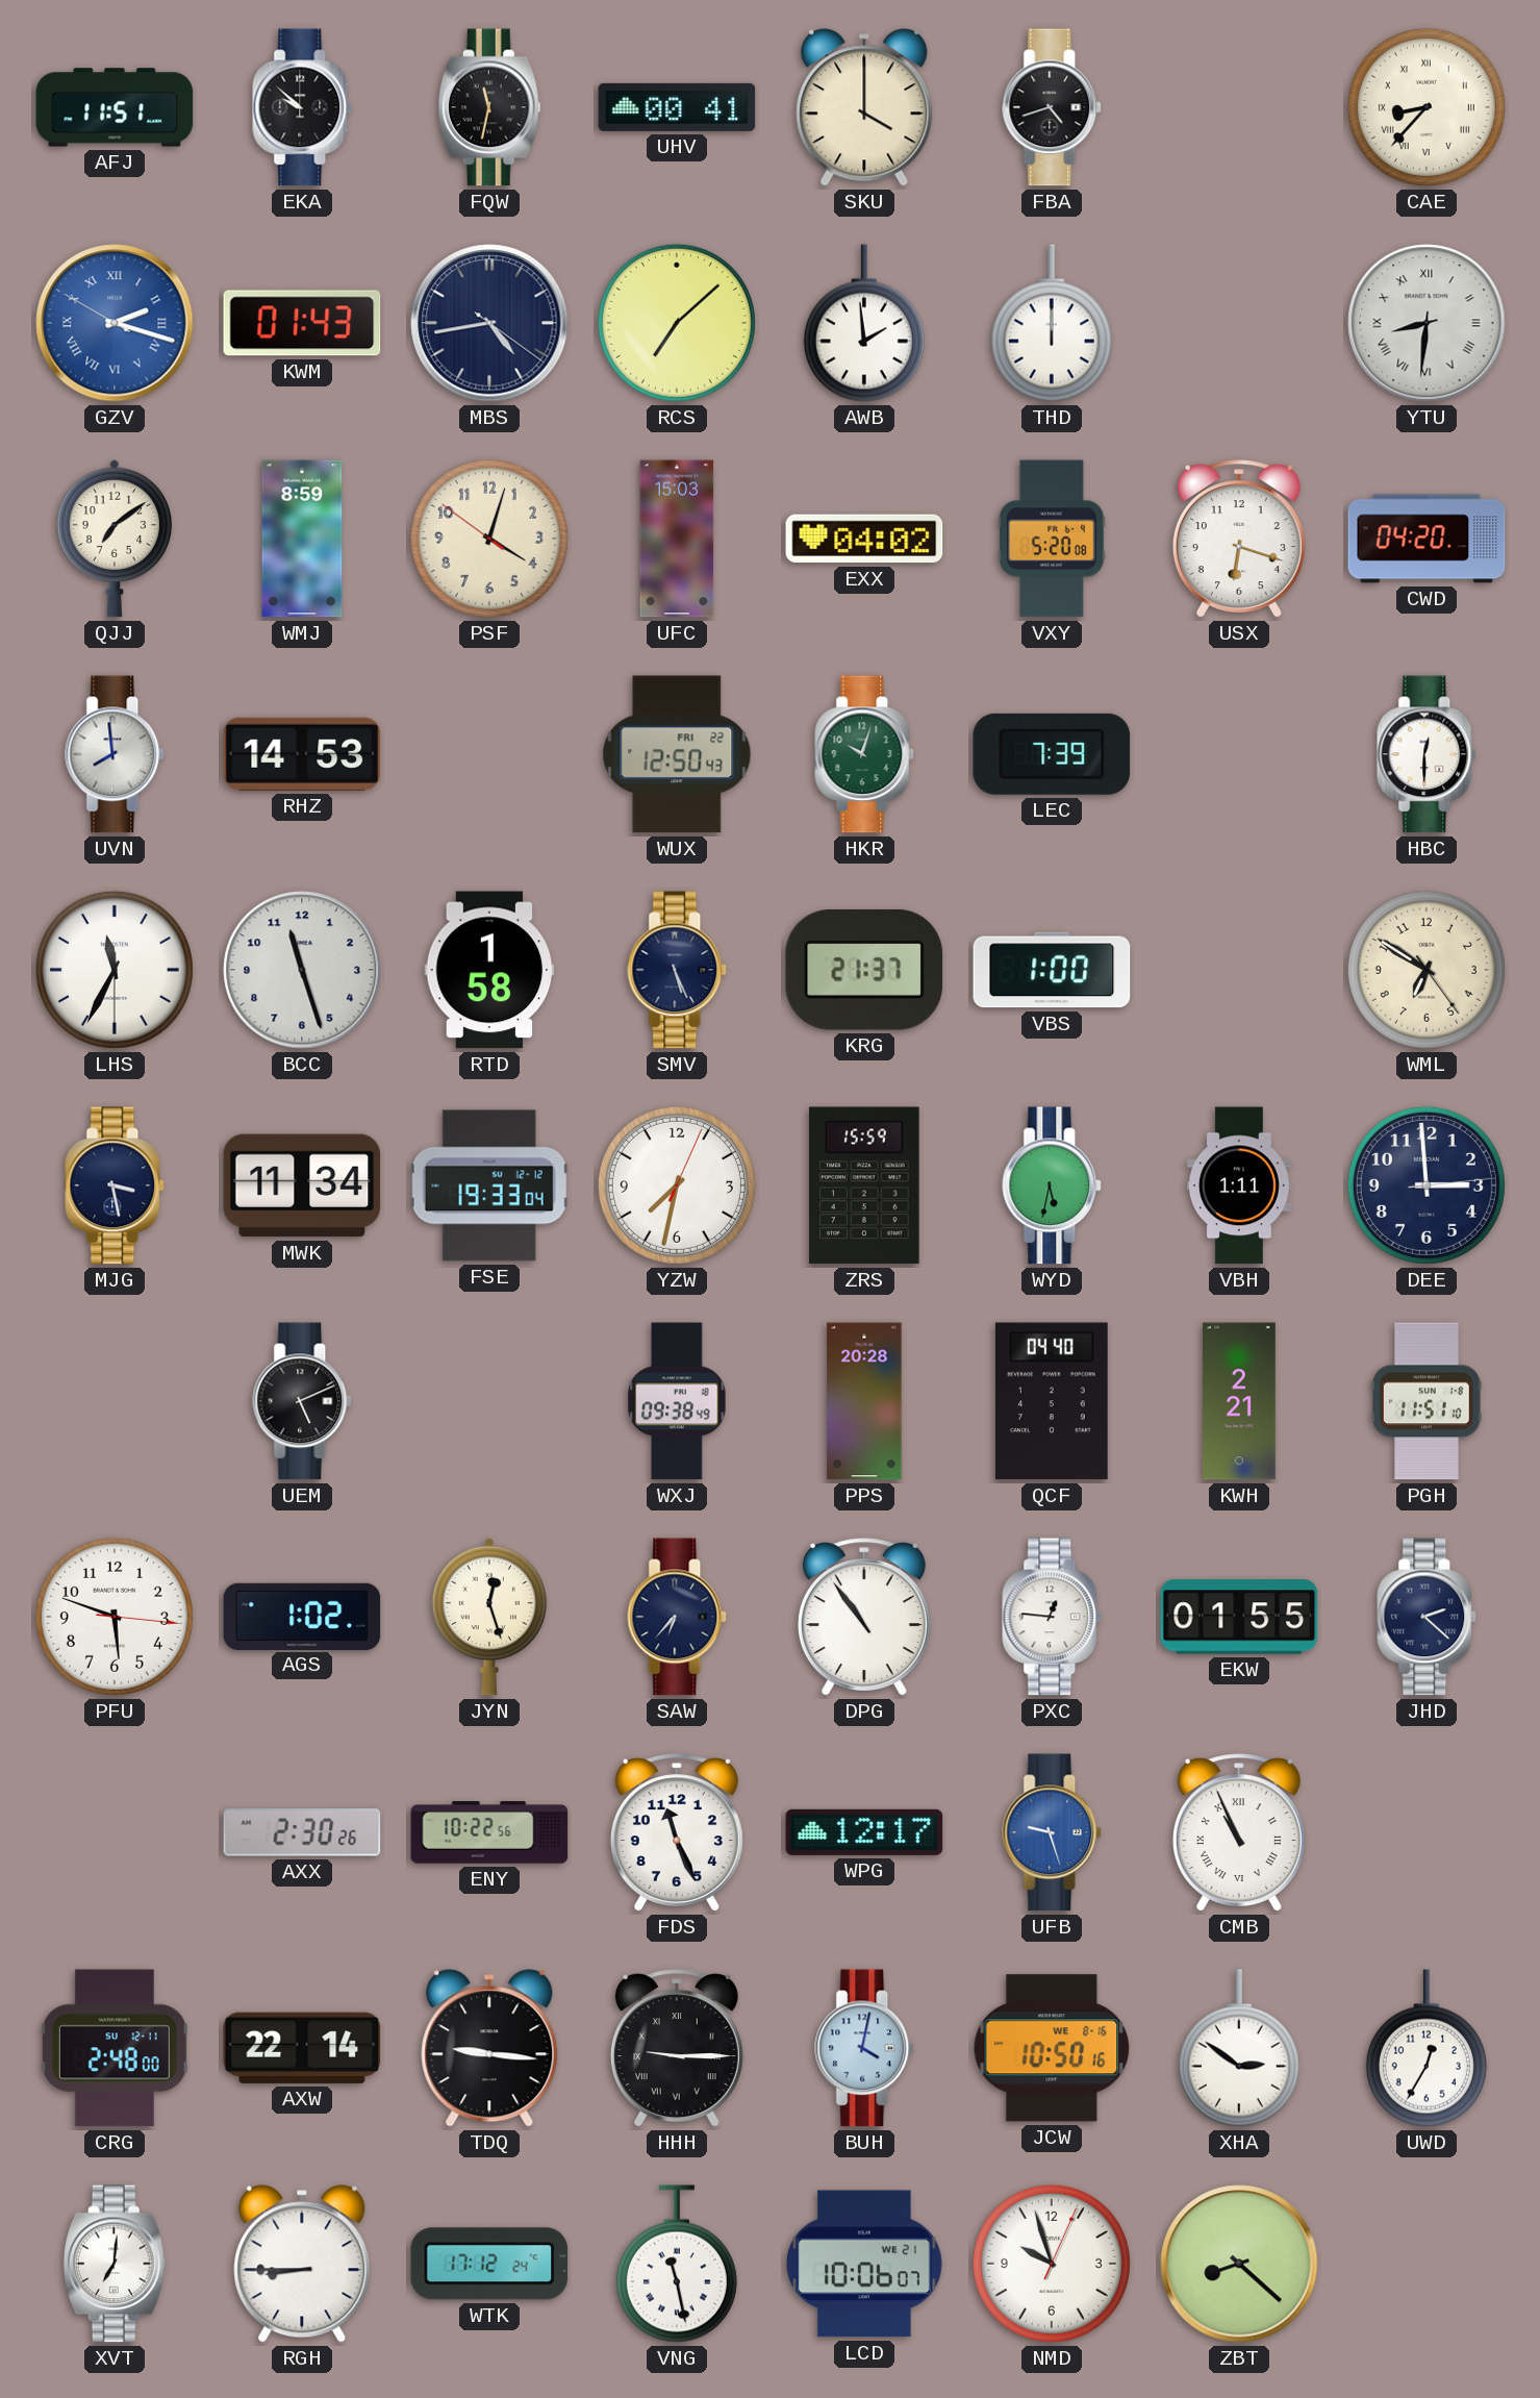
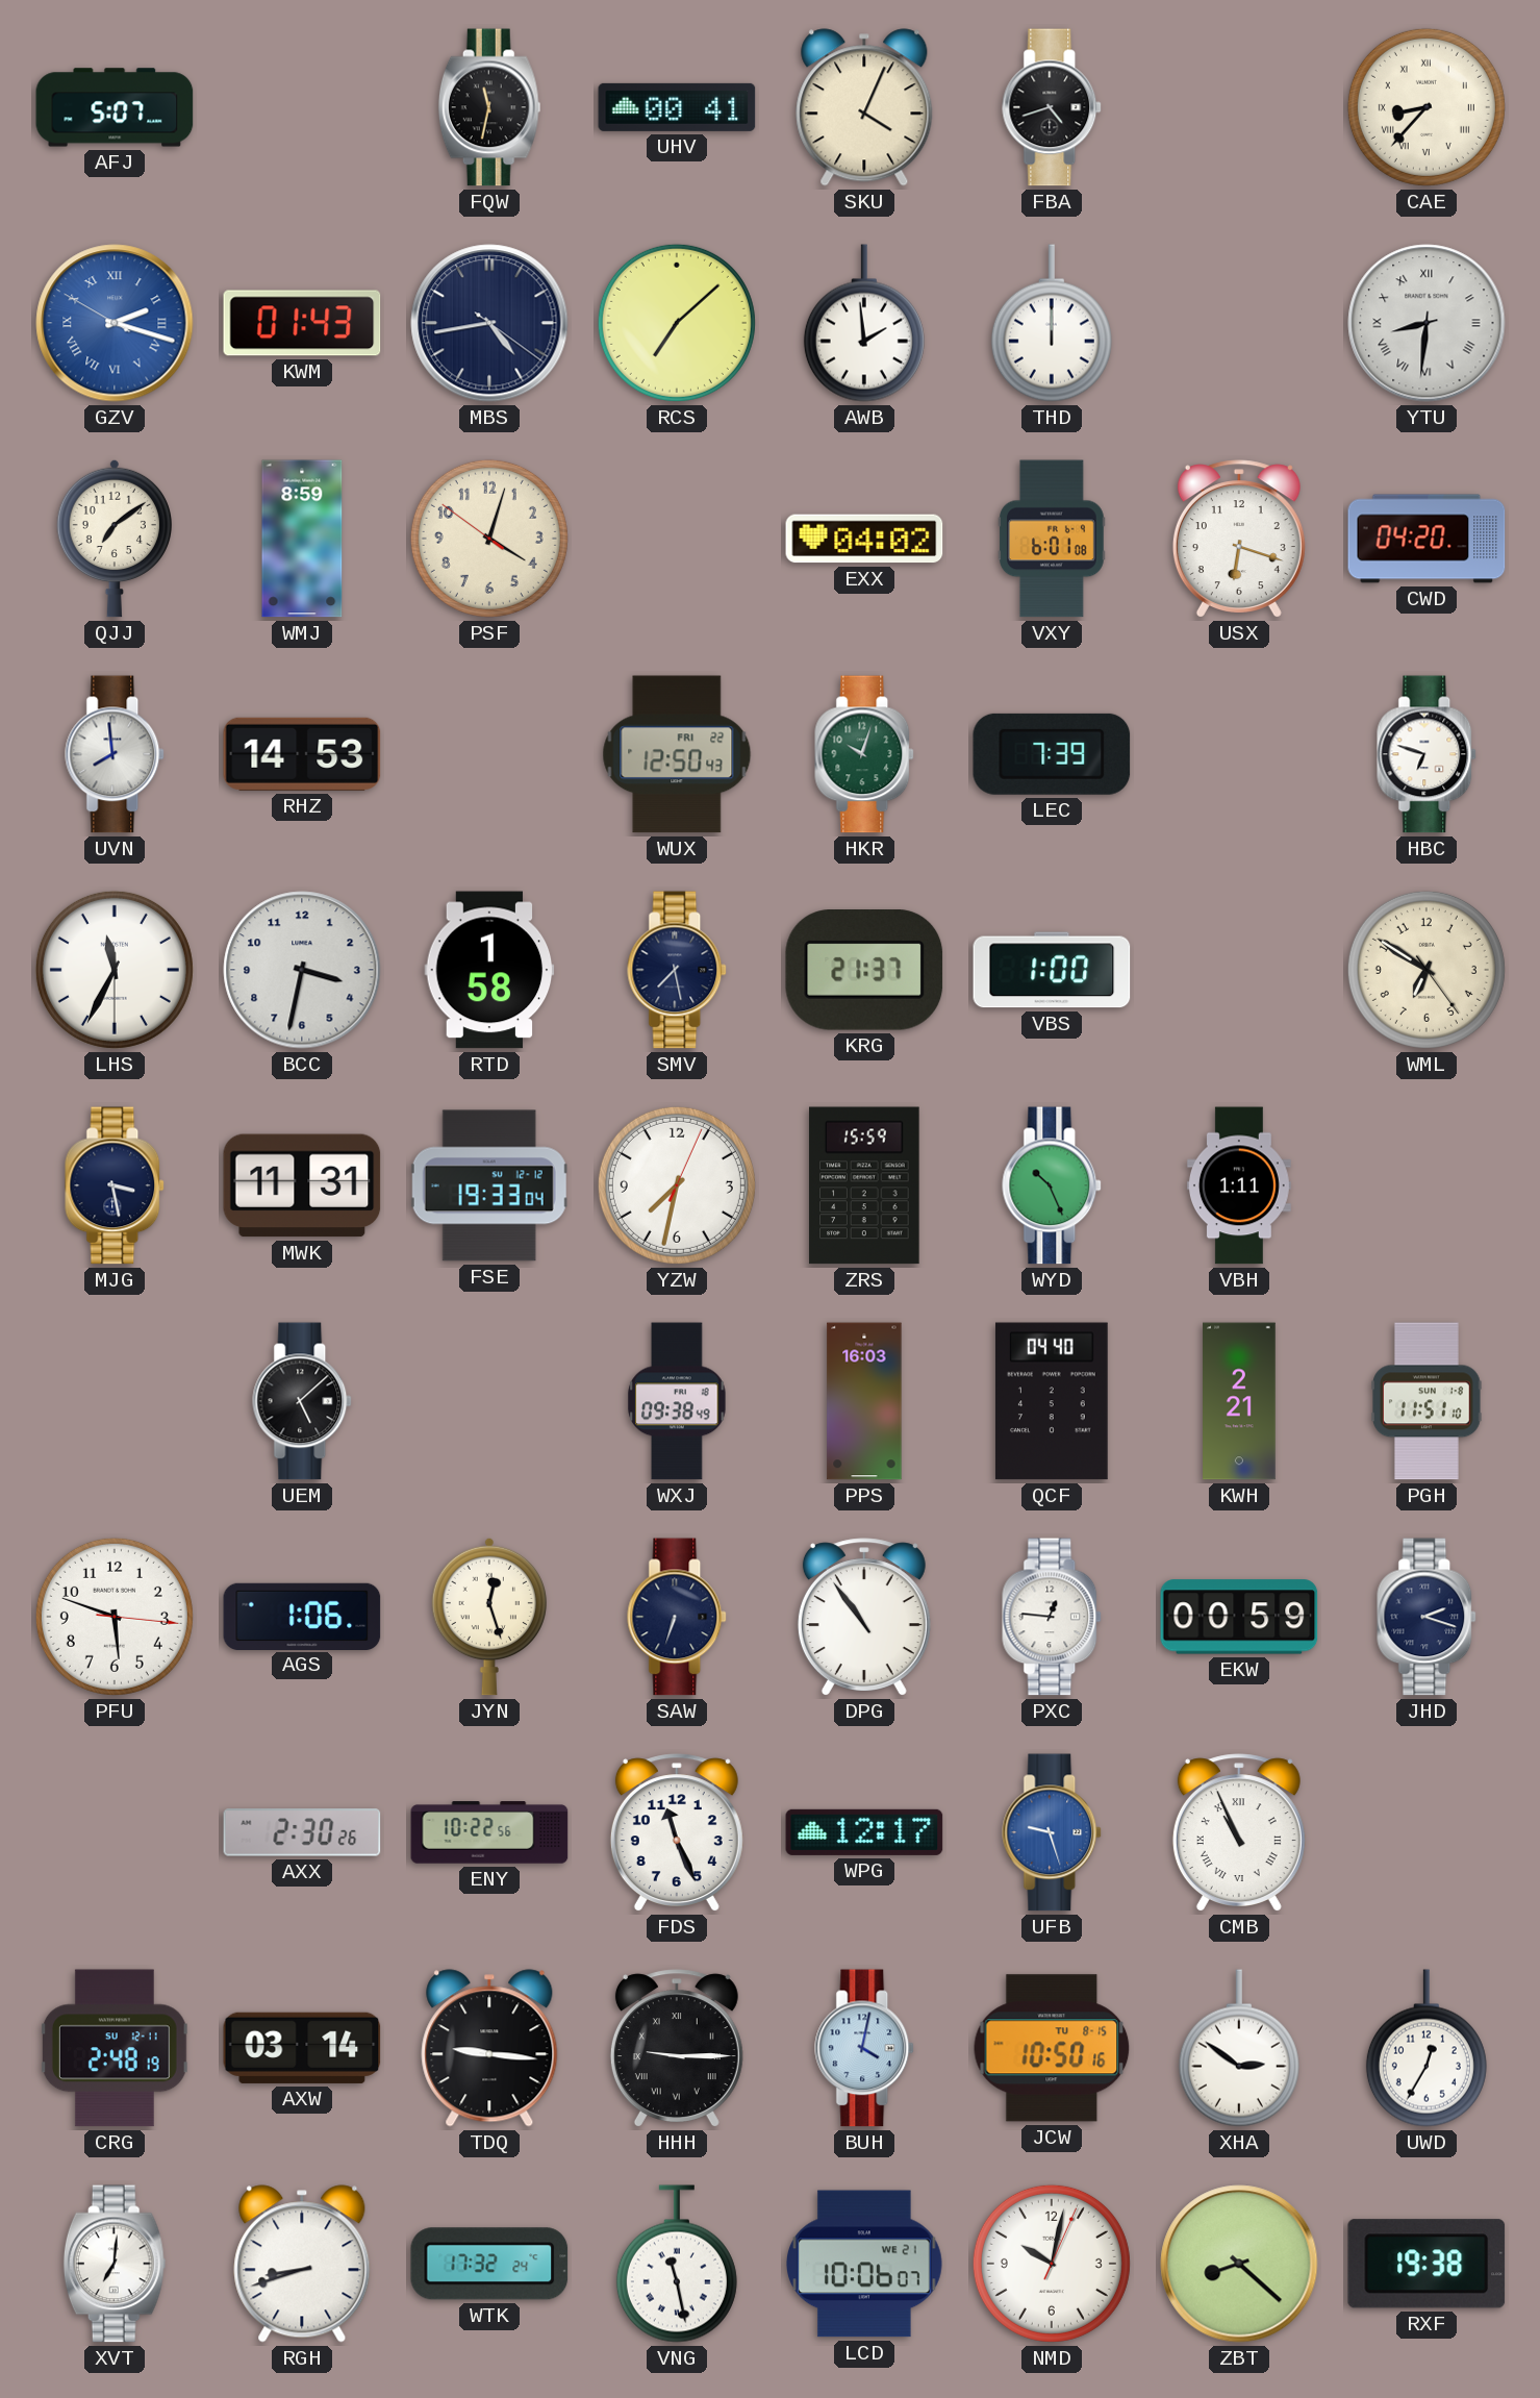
AFJ: 11:51 -> 5:07
EKA: 9:52 -> none
SKU: 4:00 -> 4:04
UFC: 15:03 -> none
VXY: 5:20 -> 6:01
HBC: 12:30 -> 6:48
BCC: 11:27 -> 3:32
SMV: 5:26 -> 7:28
MWK: 11:34 -> 11:31
WYD: 5:32 -> 10:26
DEE: 2:59 -> none
UEM: 5:11 -> 5:08
PPS: 20:28 -> 16:03
AGS: 1:02 -> 1:06
SAW: 6:37 -> 6:33
EKW: 01:55 -> 00:59
JHD: 2:22 -> 2:18
CRG: 2:48:00 -> 2:48:19
AXW: 22:14 -> 03:14
JCW date: WE 8-16 -> TU 8-15
RGH: 8:45 -> 8:42
WTK: 17:12 -> 17:32
NMD: 9:57 -> 10:02
RXF: none -> 19:38
